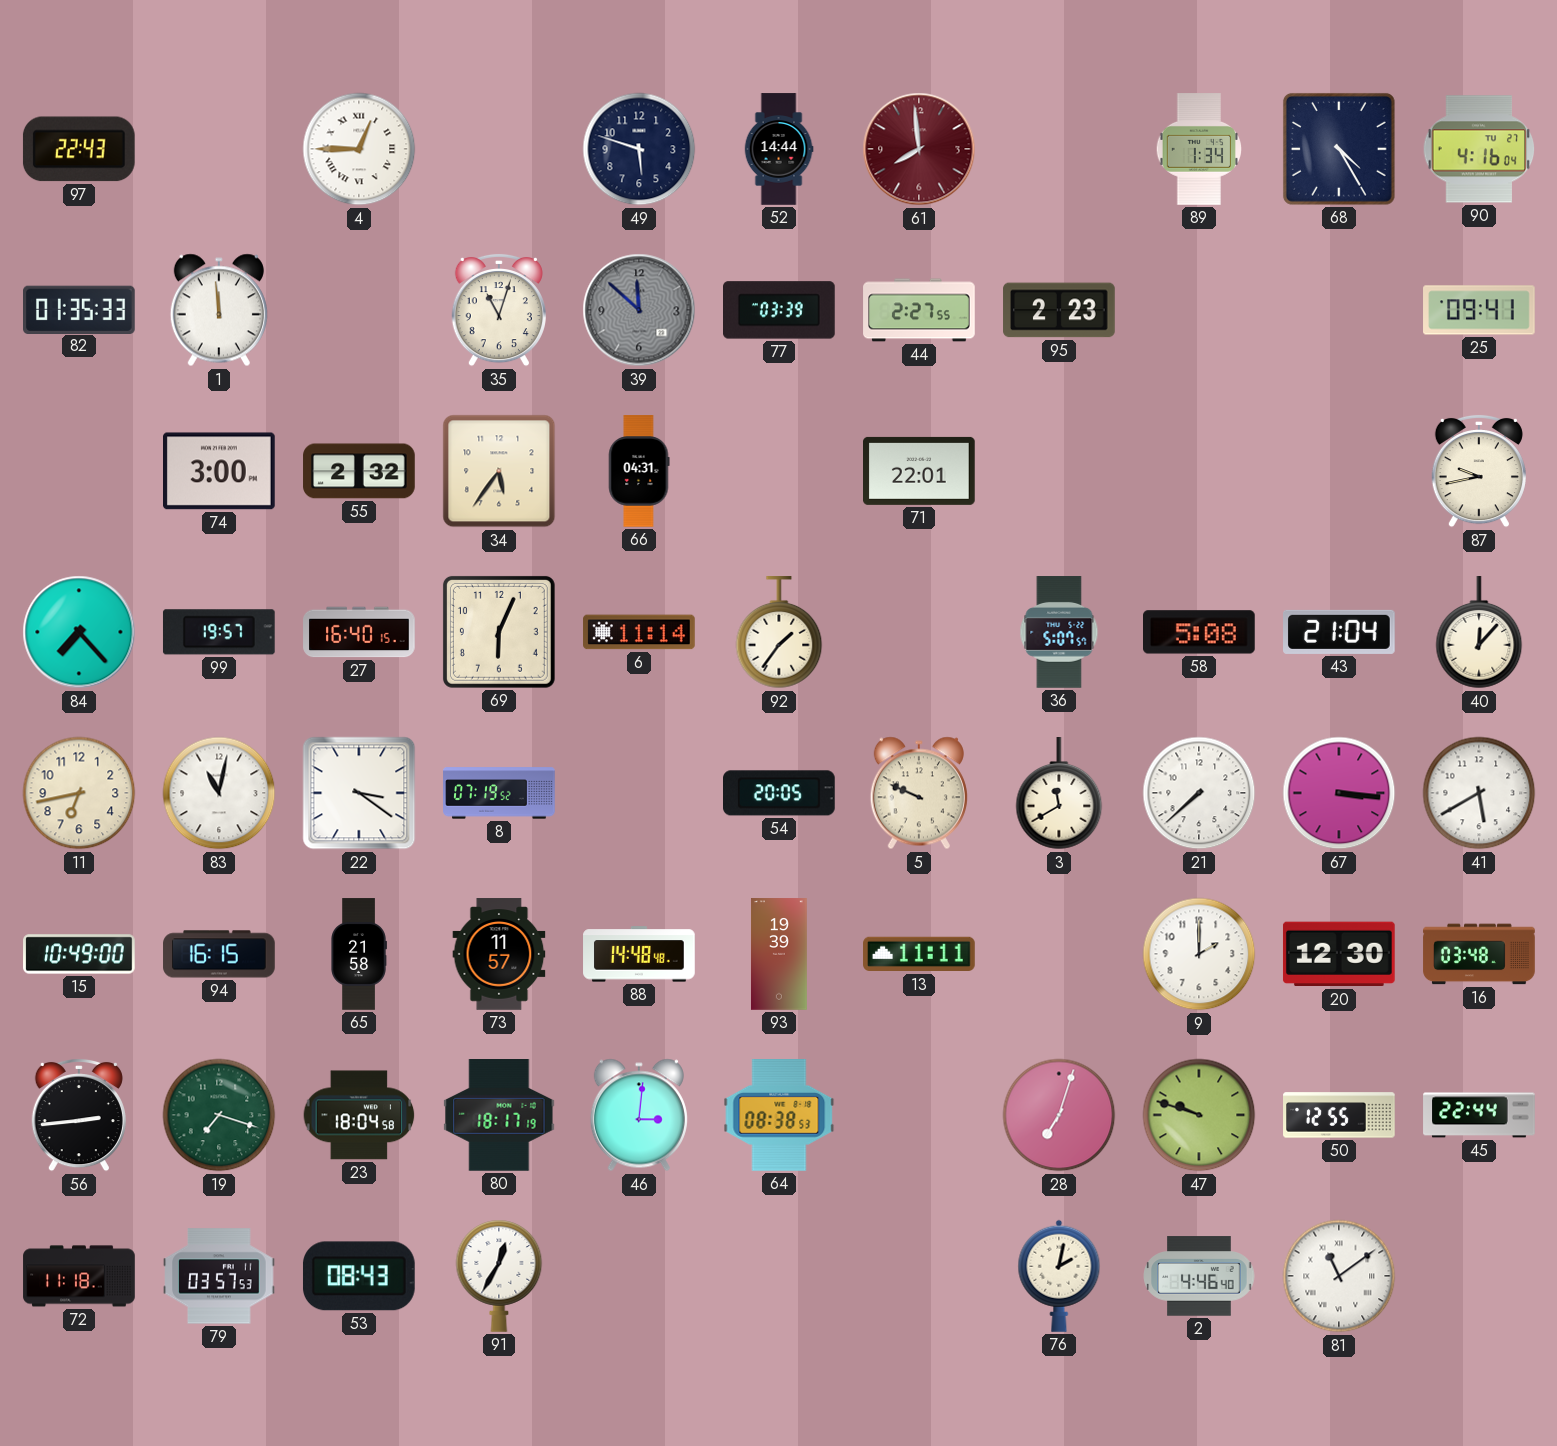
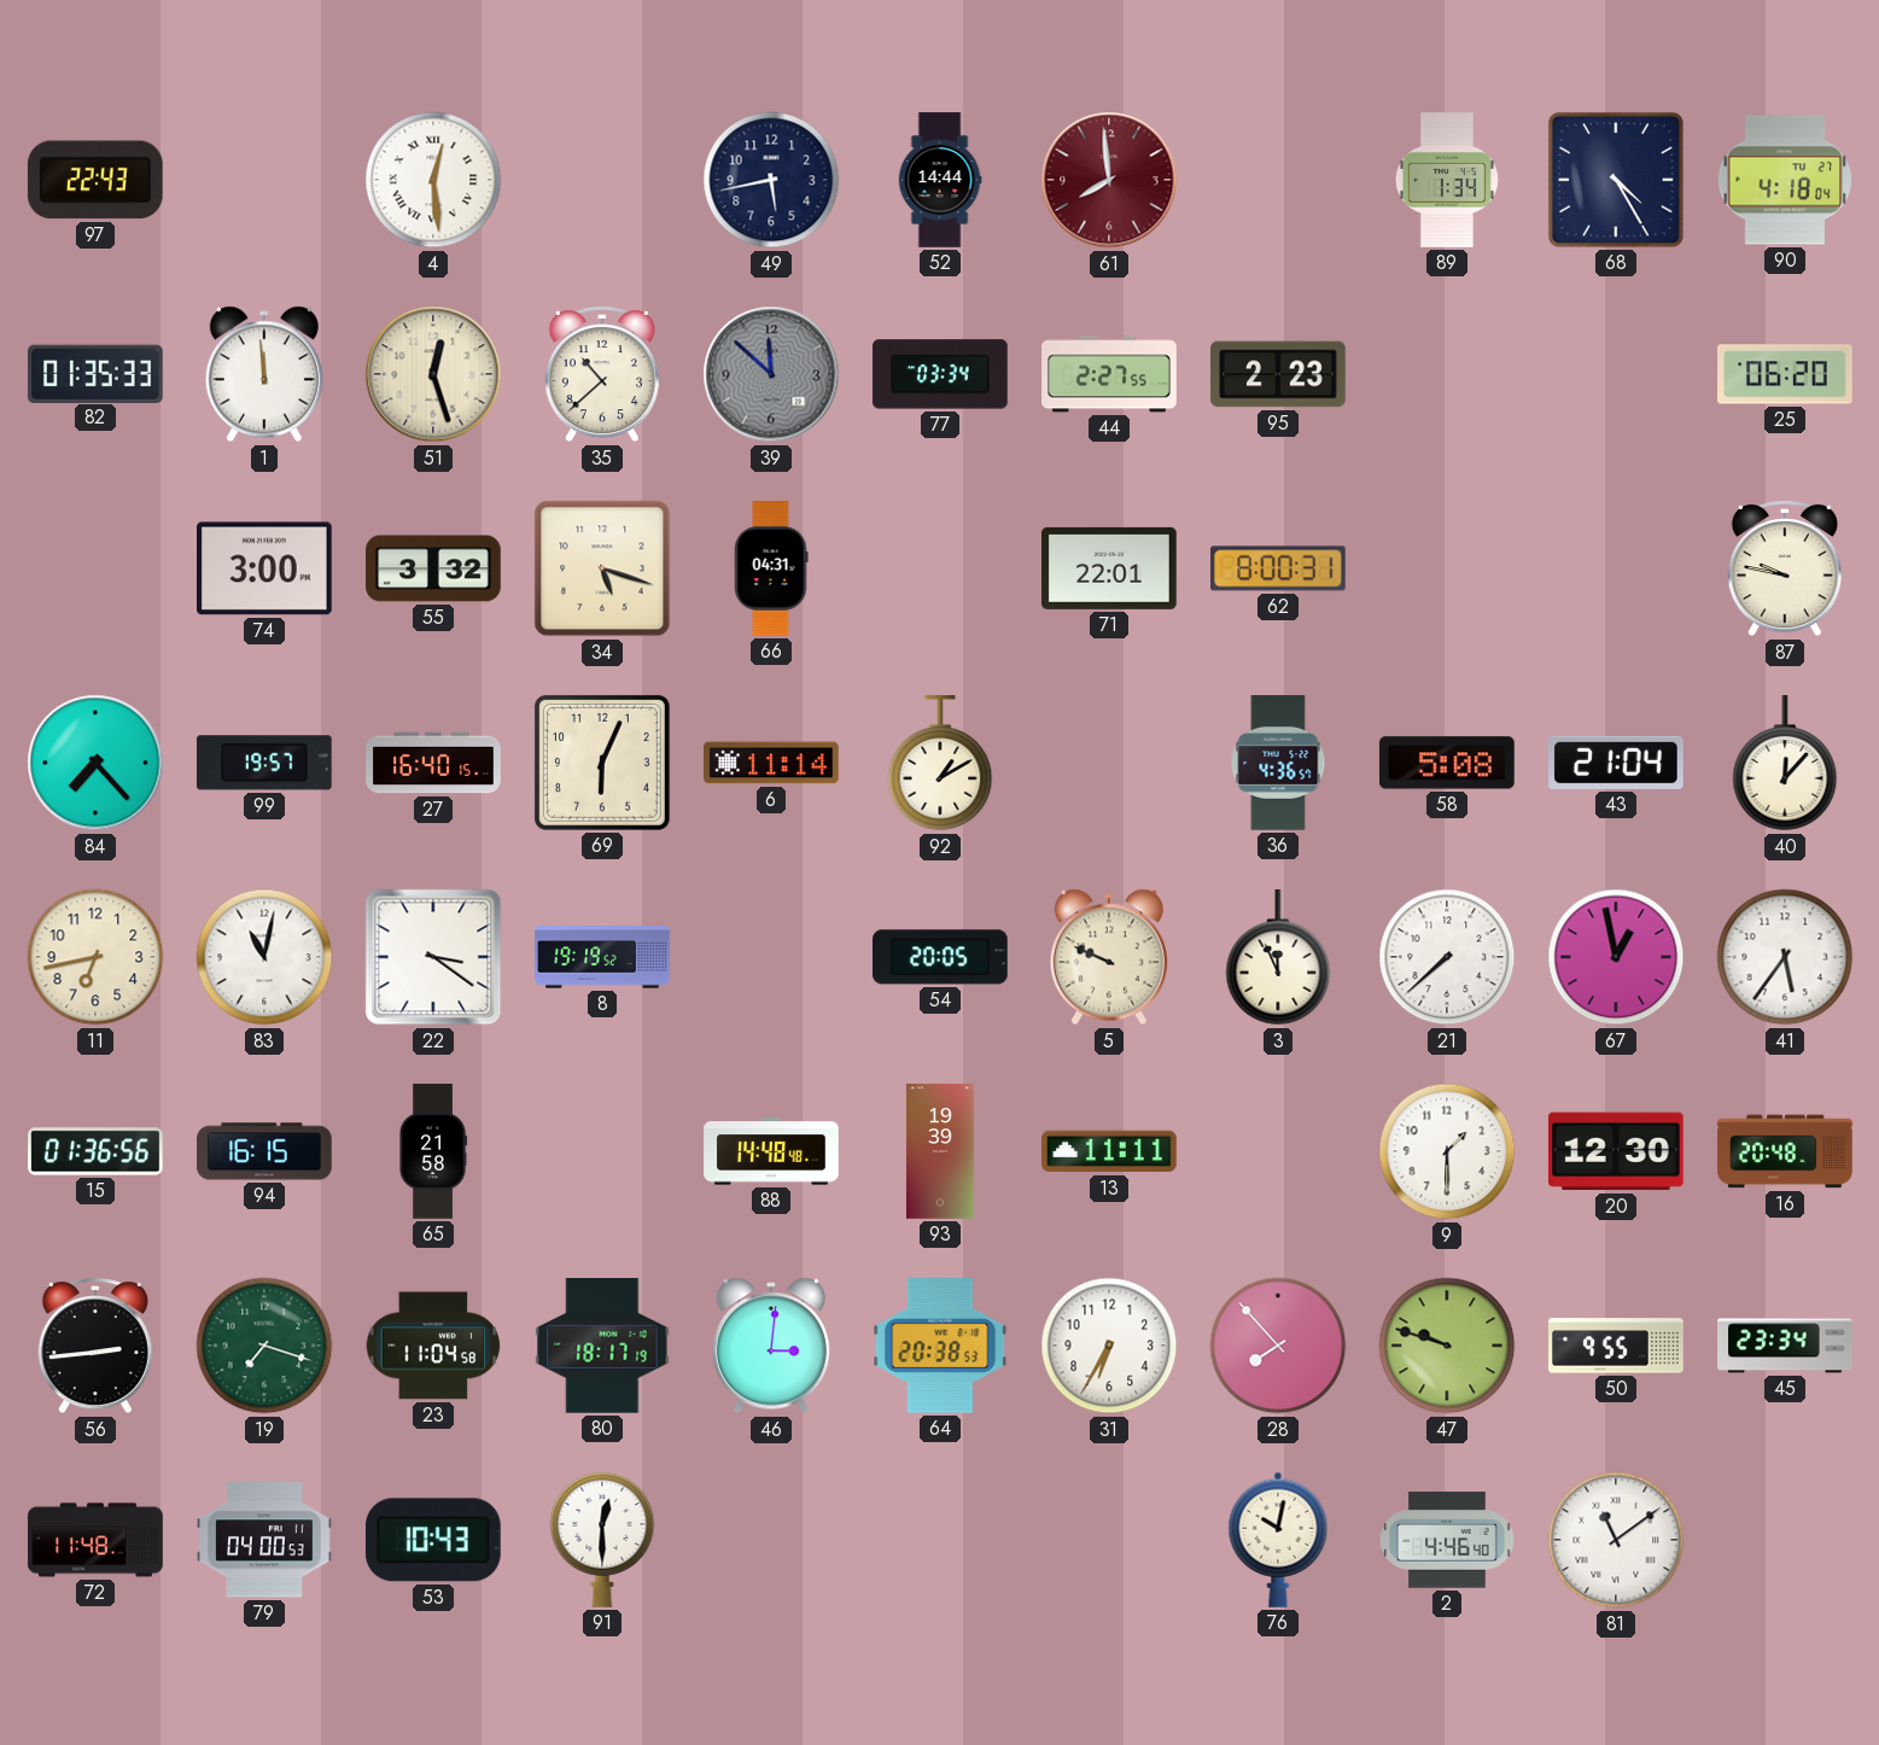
4: 12:45 -> 12:29
49: 5:48 -> 5:43
90: 4:16 -> 4:18
51: none -> 12:27
35: 11:03 -> 10:38
77: 03:39 -> 03:34
25: 09:41 -> 06:20
55: 2:32 -> 3:32
34: 5:36 -> 5:18
62: none -> 8:00
87: 9:43 -> 9:47
92: 1:36 -> 1:10
36: 5:07 -> 4:36
8: 07:19 -> 19:19
3: 11:40 -> 11:56
67: 3:16 -> 12:58
41: 5:40 -> 5:36
15: 10:49 -> 01:36
73: 11:57 -> none
9: 2:00 -> 1:30
16: 03:48 -> 20:48
23: 18:04 -> 11:04
64: 08:38 -> 20:38
31: none -> 6:35
28: 7:03 -> 7:53
50: 12:55 -> 9:55
45: 22:44 -> 23:34
72: 11:18 -> 11:48
79: 03:57 -> 04:00
53: 08:43 -> 10:43
91: 12:35 -> 12:30
76: 2:02 -> 10:02
